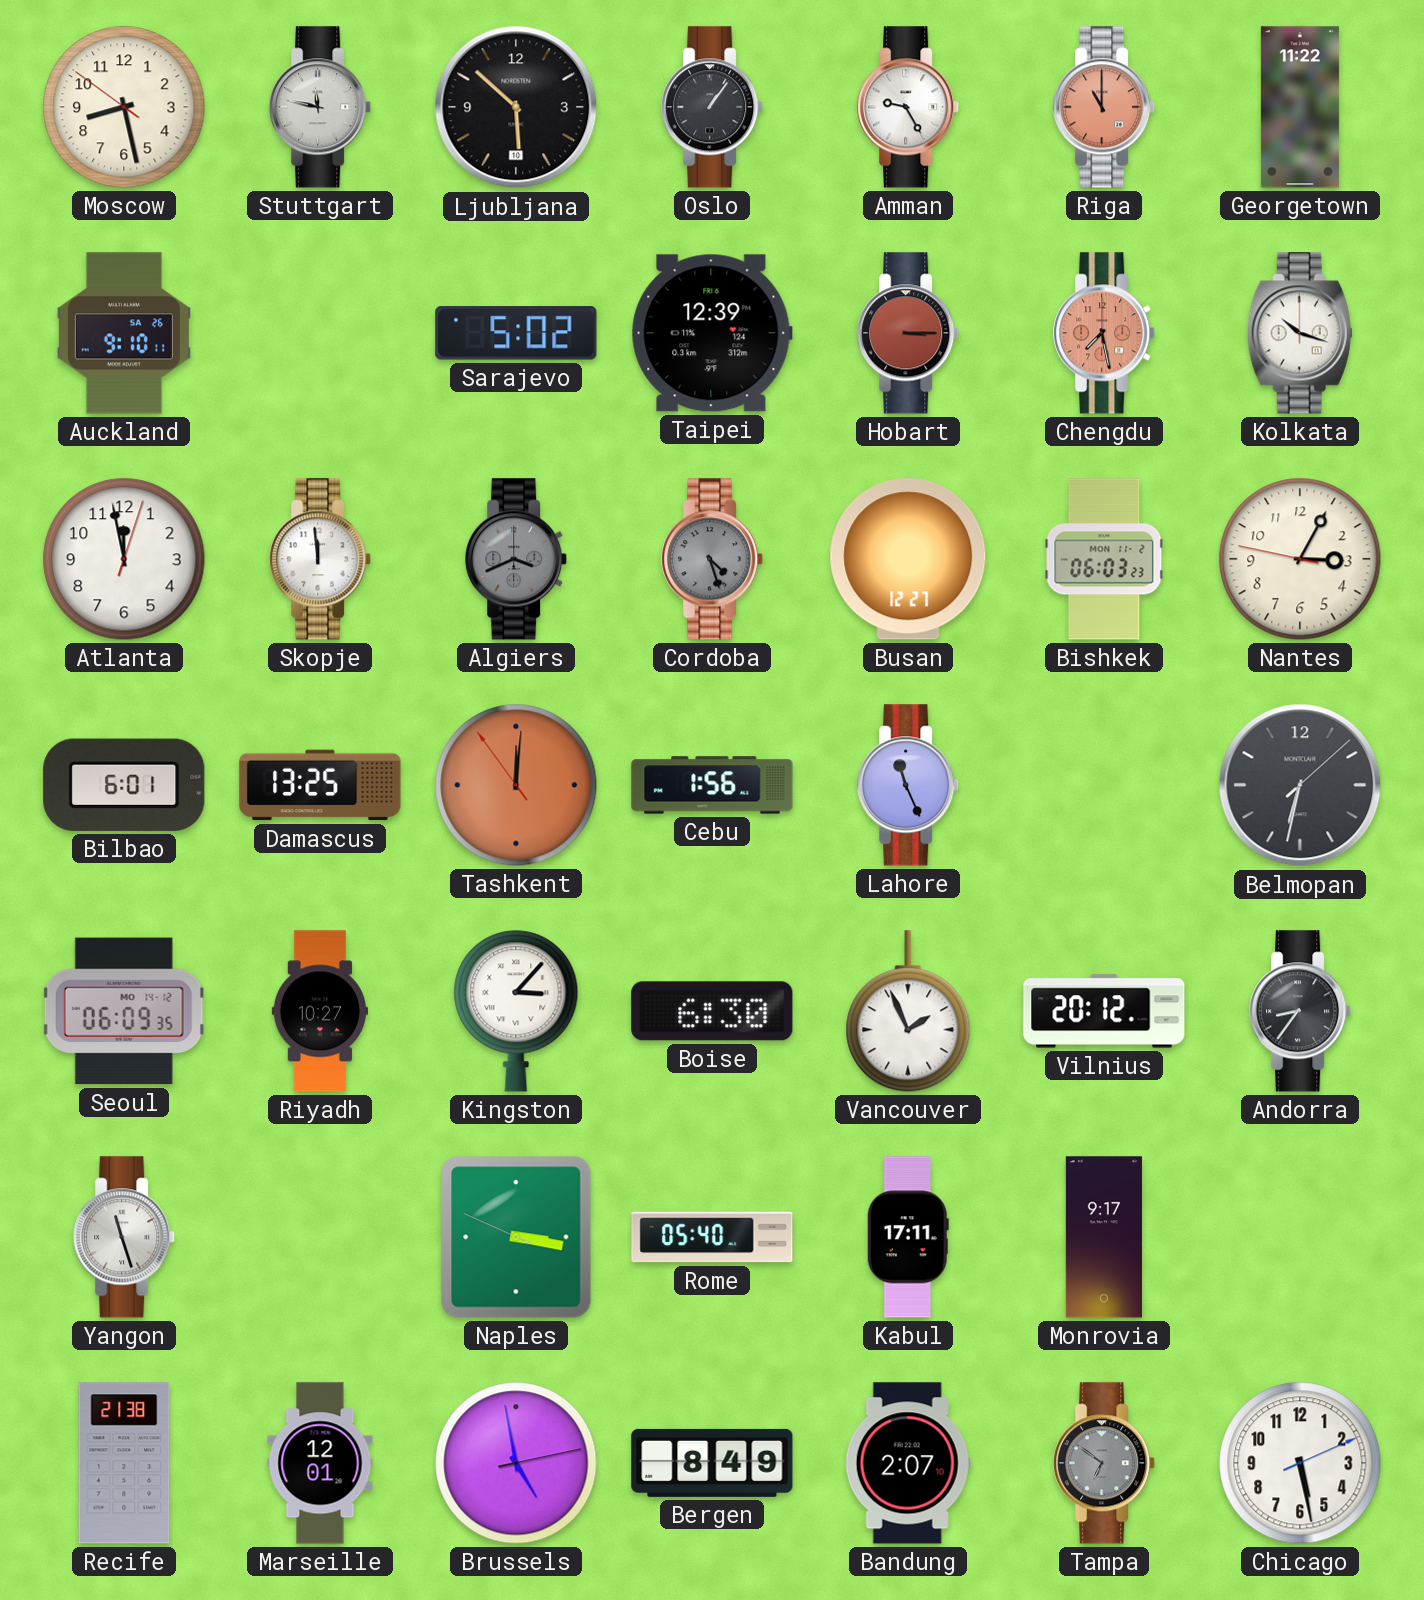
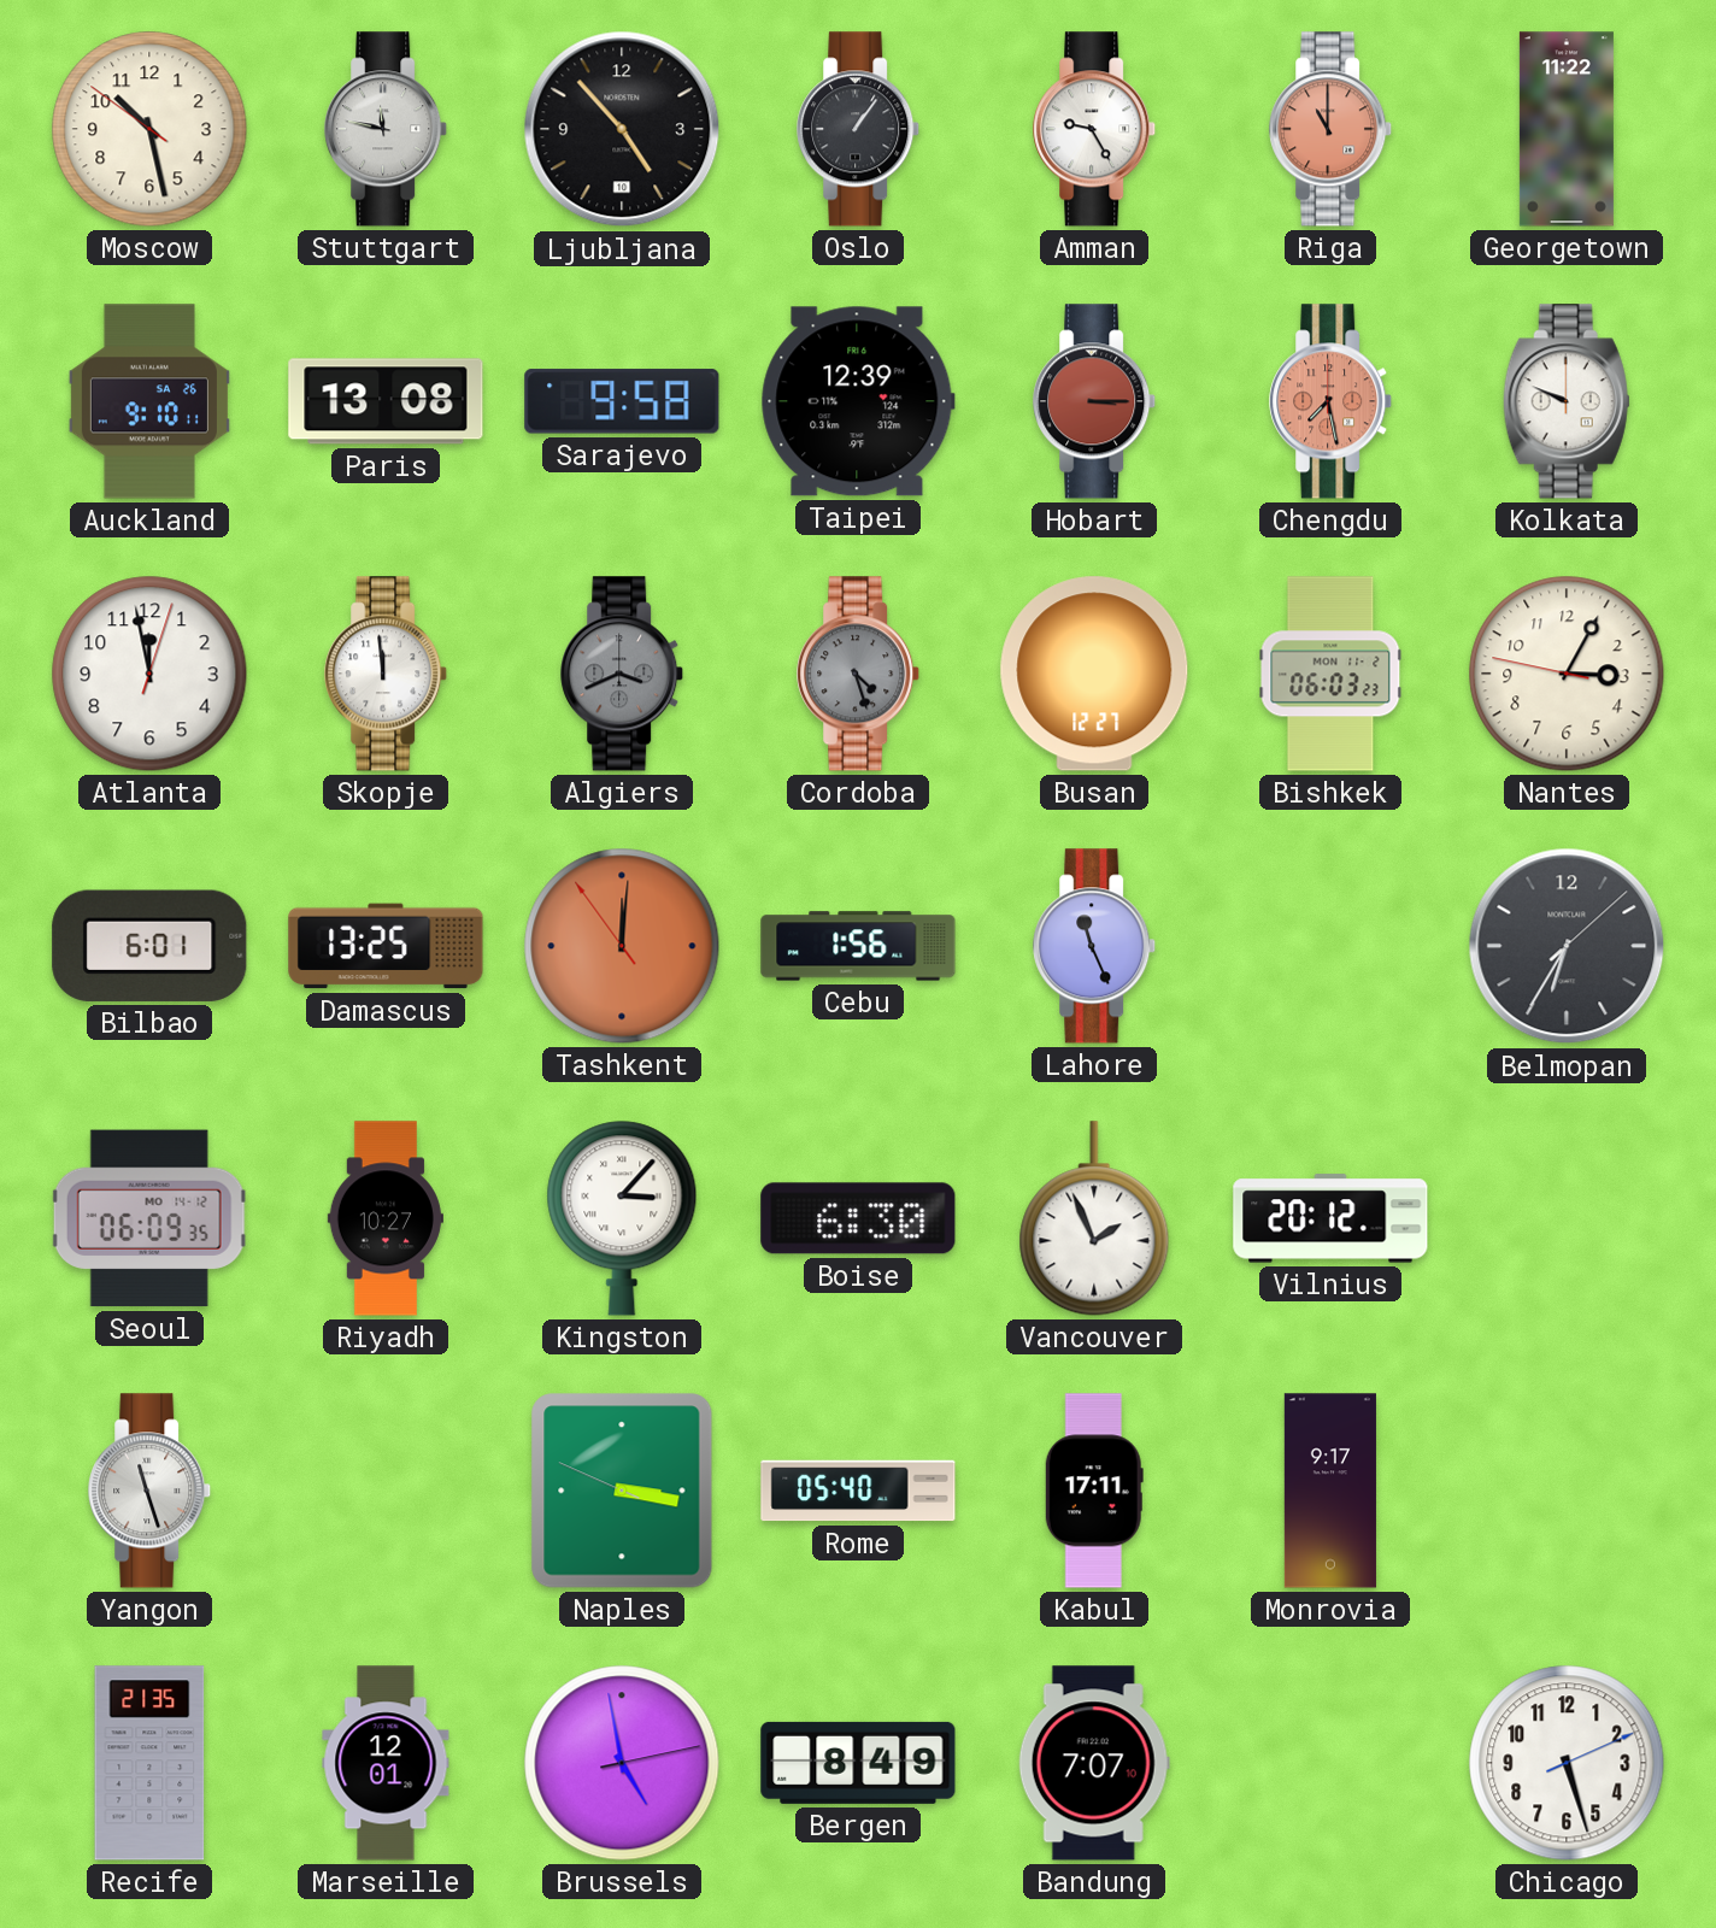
Moscow: 8:27 -> 10:27
Ljubljana: 5:52 -> 4:53
Paris: none -> 13:08
Sarajevo: 5:02 -> 9:58
Kolkata: 10:18 -> 9:49
Belmopan: 6:32 -> 6:35
Andorra: 8:36 -> none
Recife: 21:38 -> 21:35
Bandung: 2:07 -> 7:07
Tampa: 6:51 -> none
Chicago: 5:28 -> 5:27
